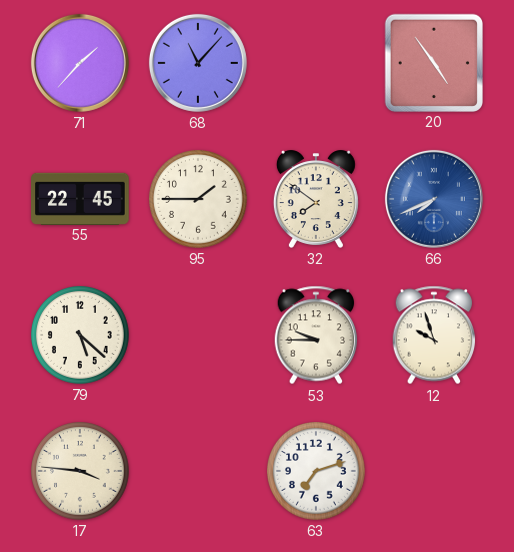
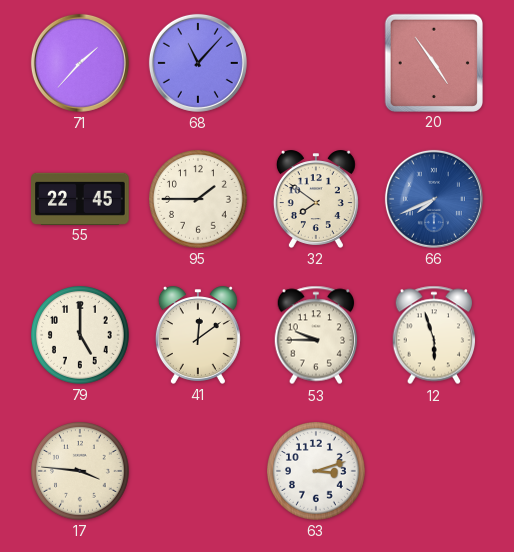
79: 5:22 -> 5:00
41: none -> 12:09
12: 9:57 -> 5:57
63: 7:12 -> 3:12
